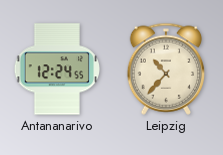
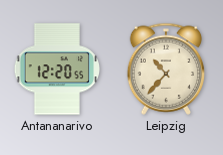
Antananarivo: 12:24 -> 12:20
